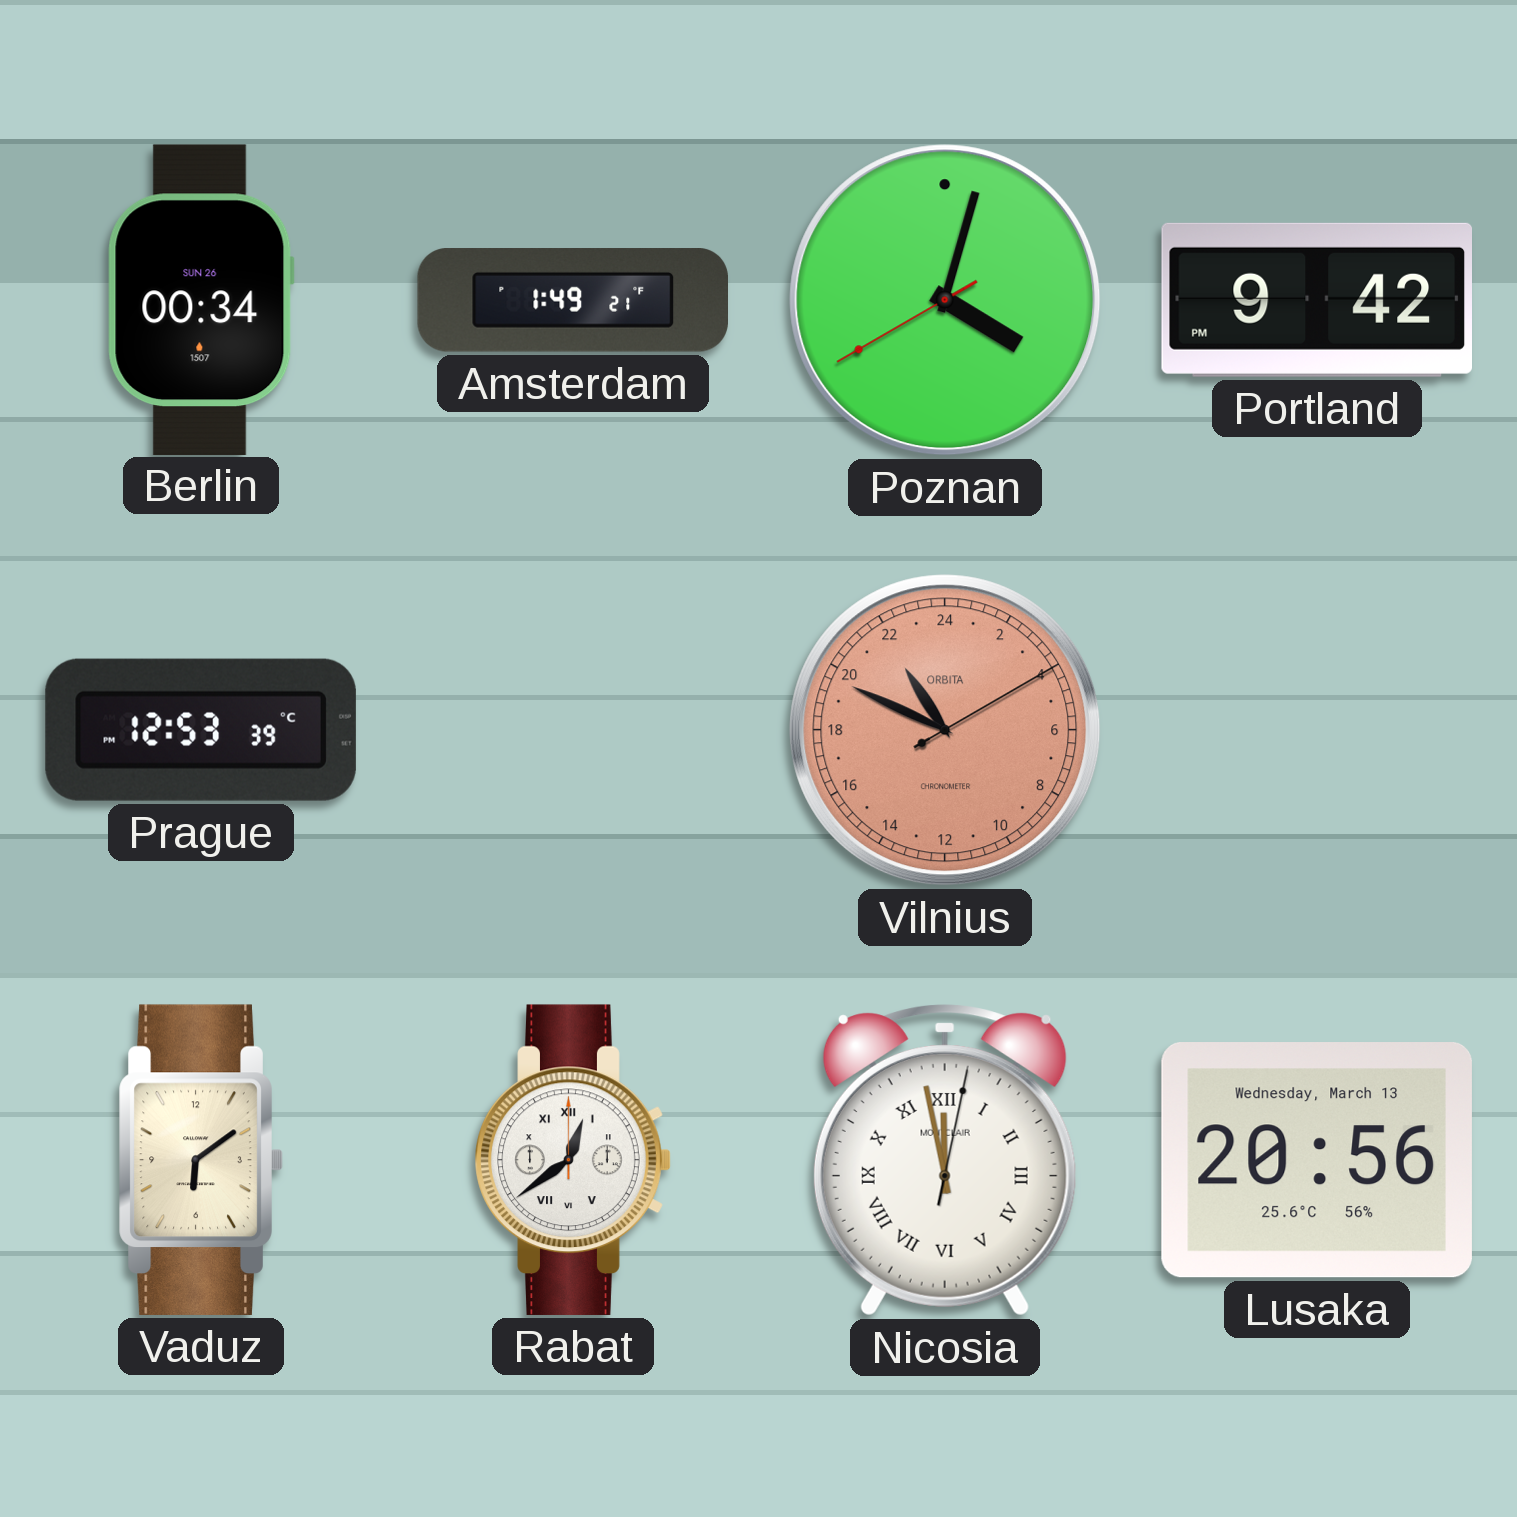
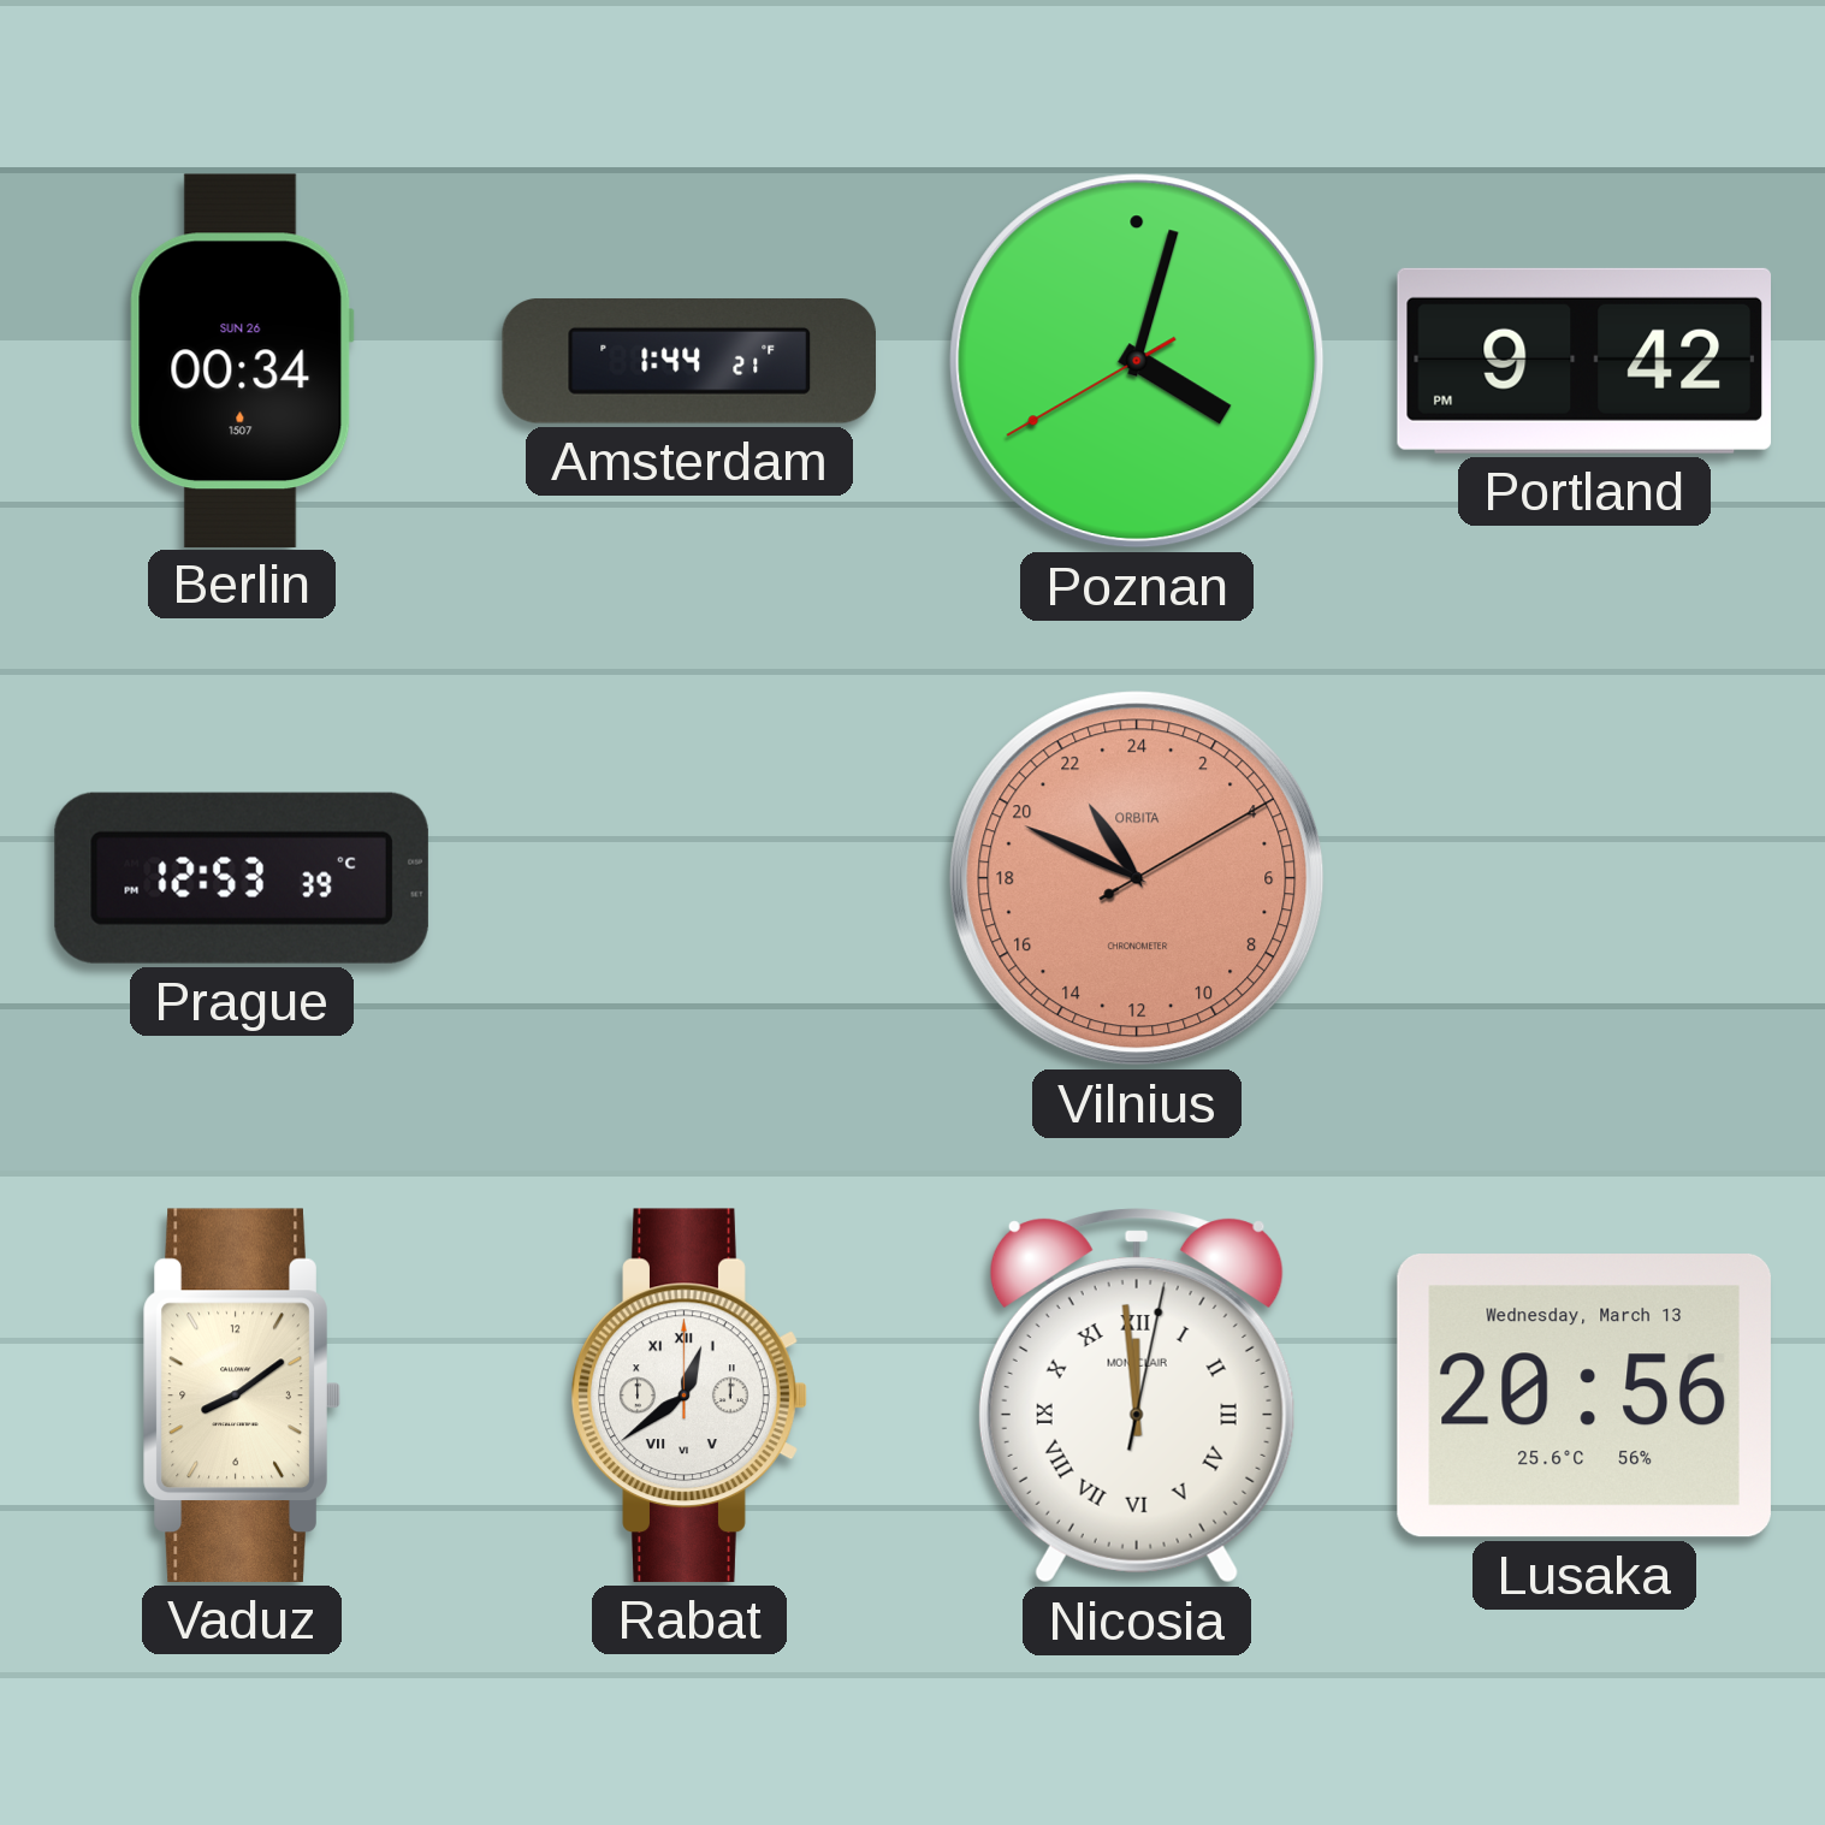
Amsterdam: 1:49 -> 1:44
Vaduz: 6:09 -> 8:09
Nicosia: 11:58 -> 11:59
